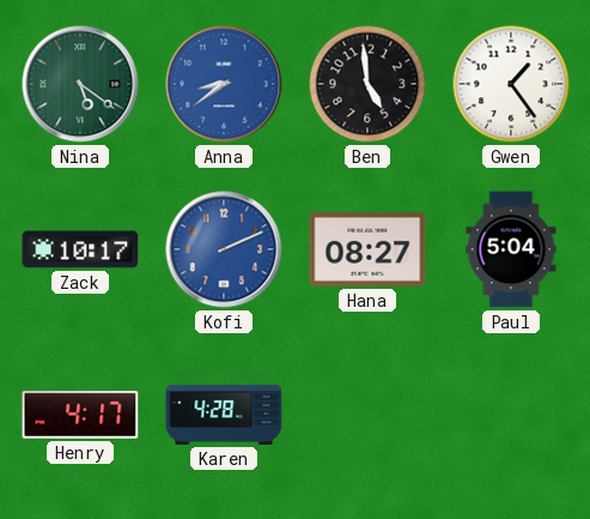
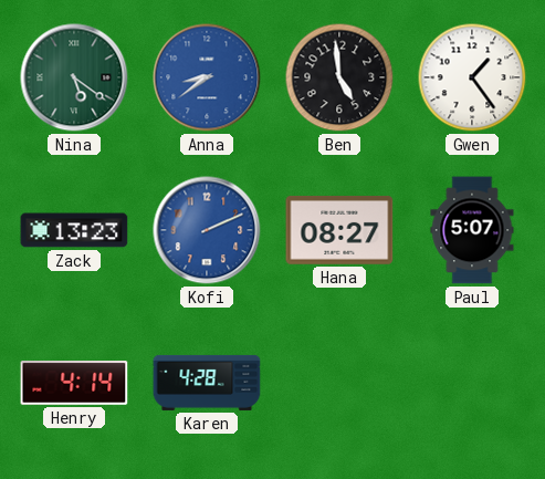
Zack: 10:17 -> 13:23
Paul: 5:04 -> 5:07
Henry: 4:17 -> 4:14
